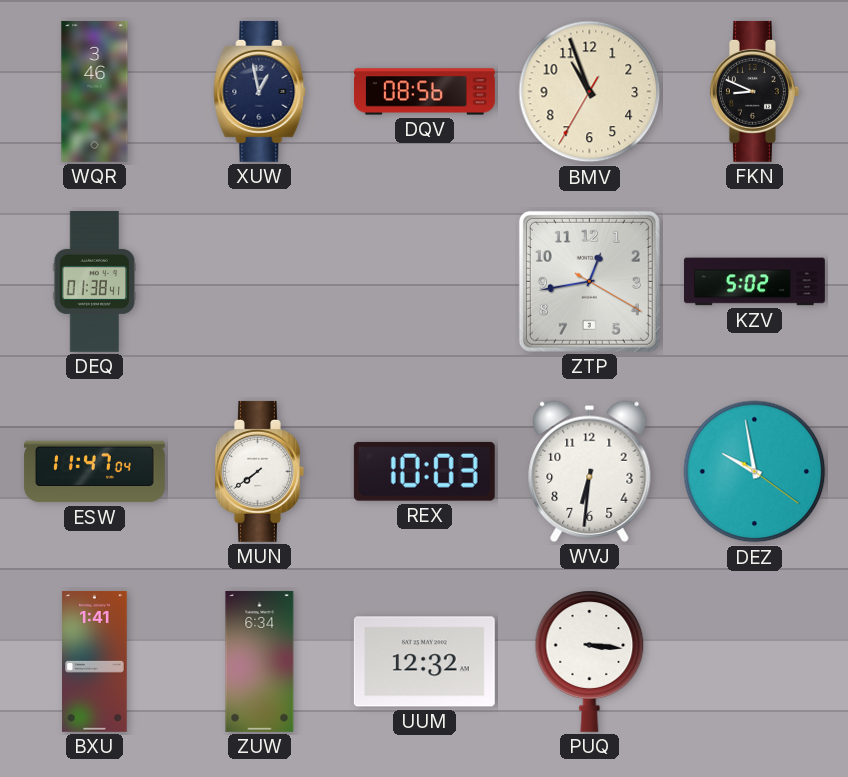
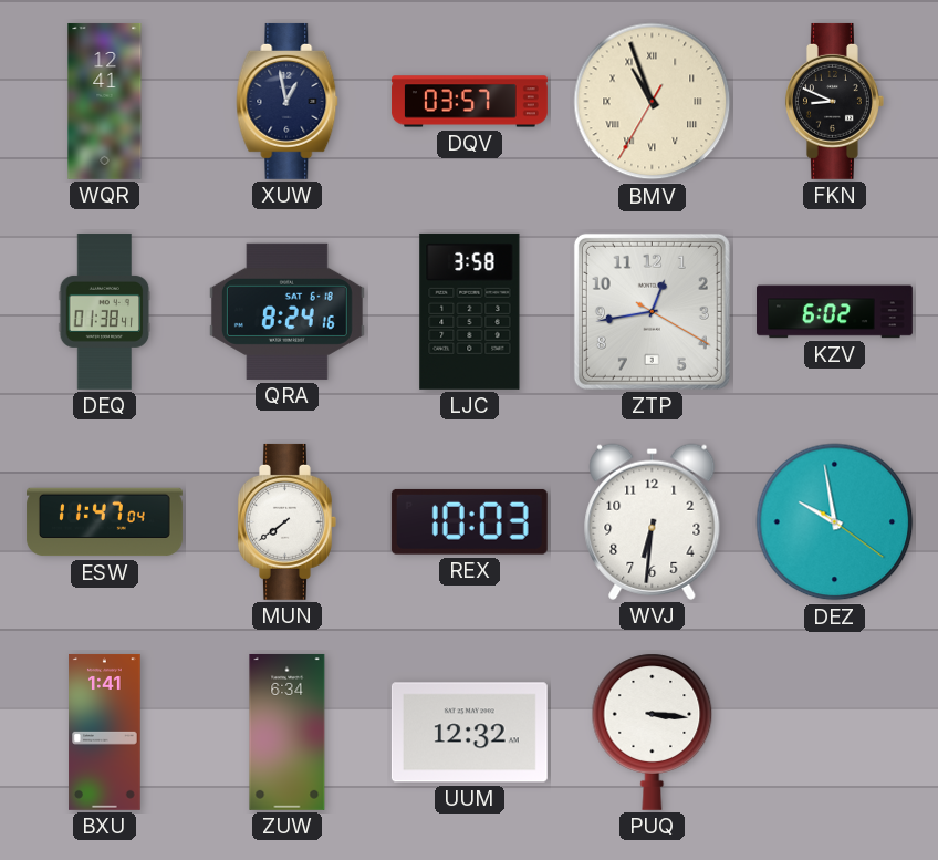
WQR: 3:46 -> 12:41
DQV: 08:56 -> 03:57
BMV numerals: Arabic -> Roman
QRA: none -> 8:24
LJC: none -> 3:58
KZV: 5:02 -> 6:02
